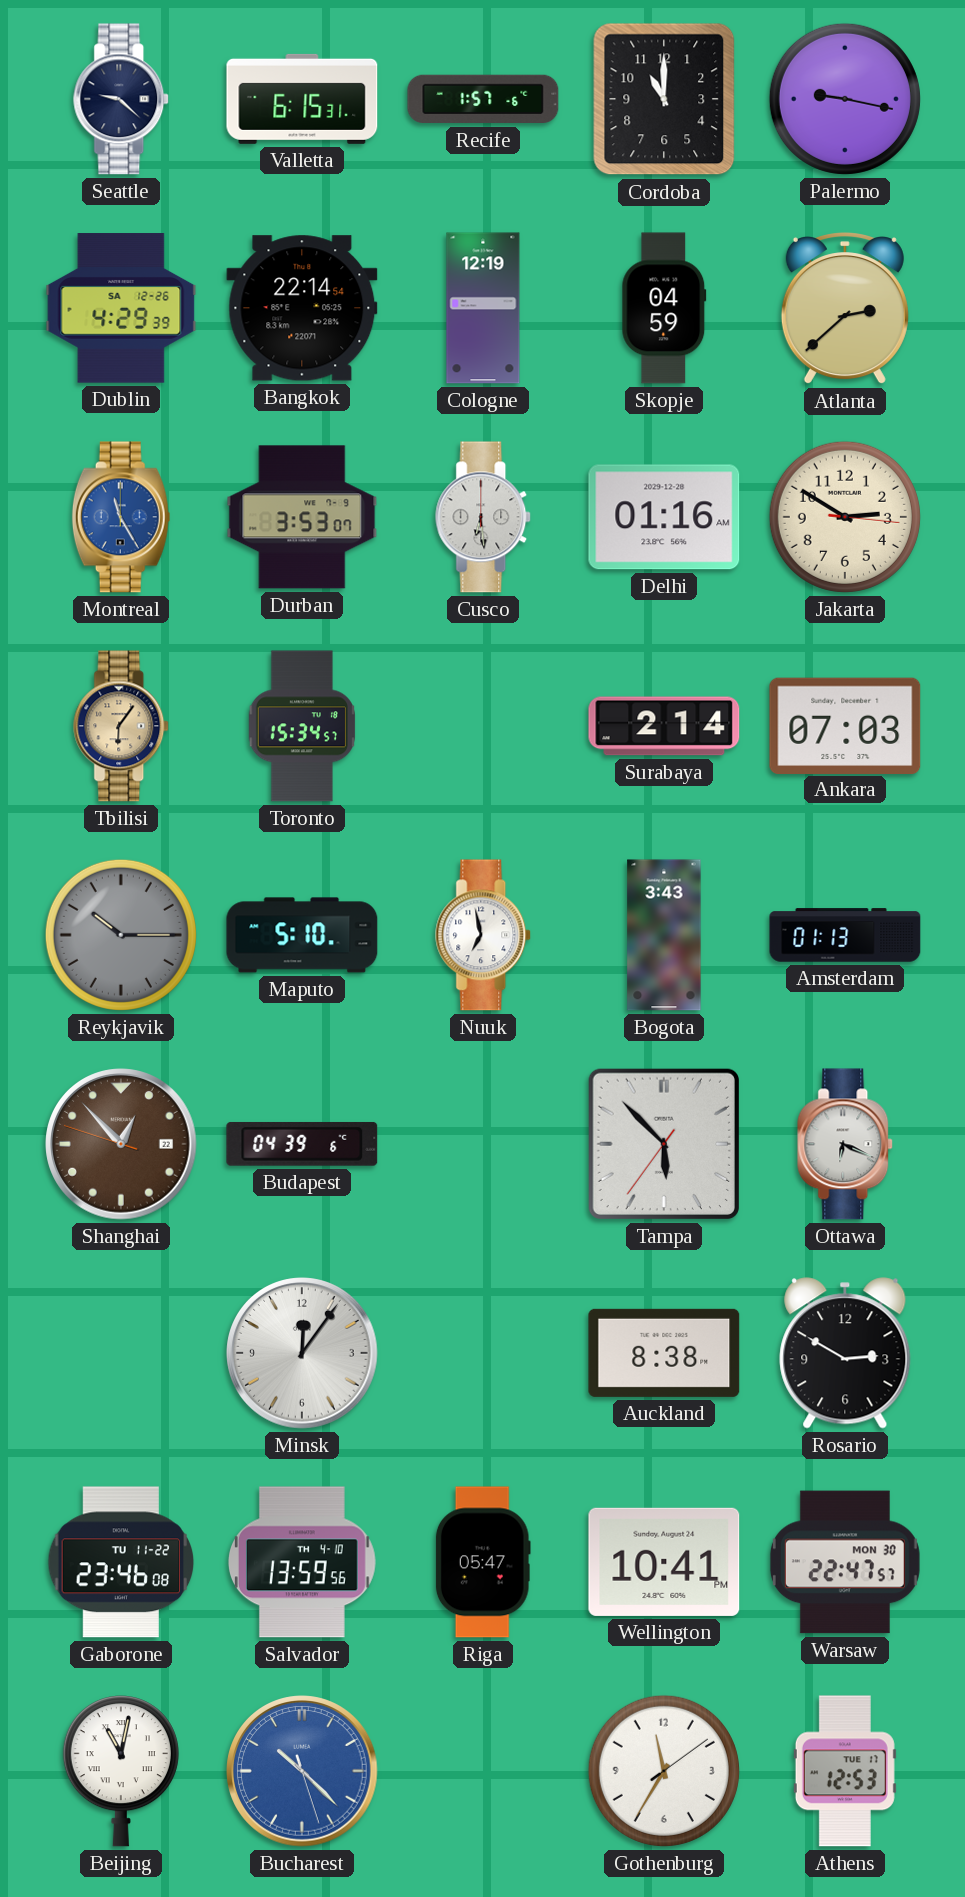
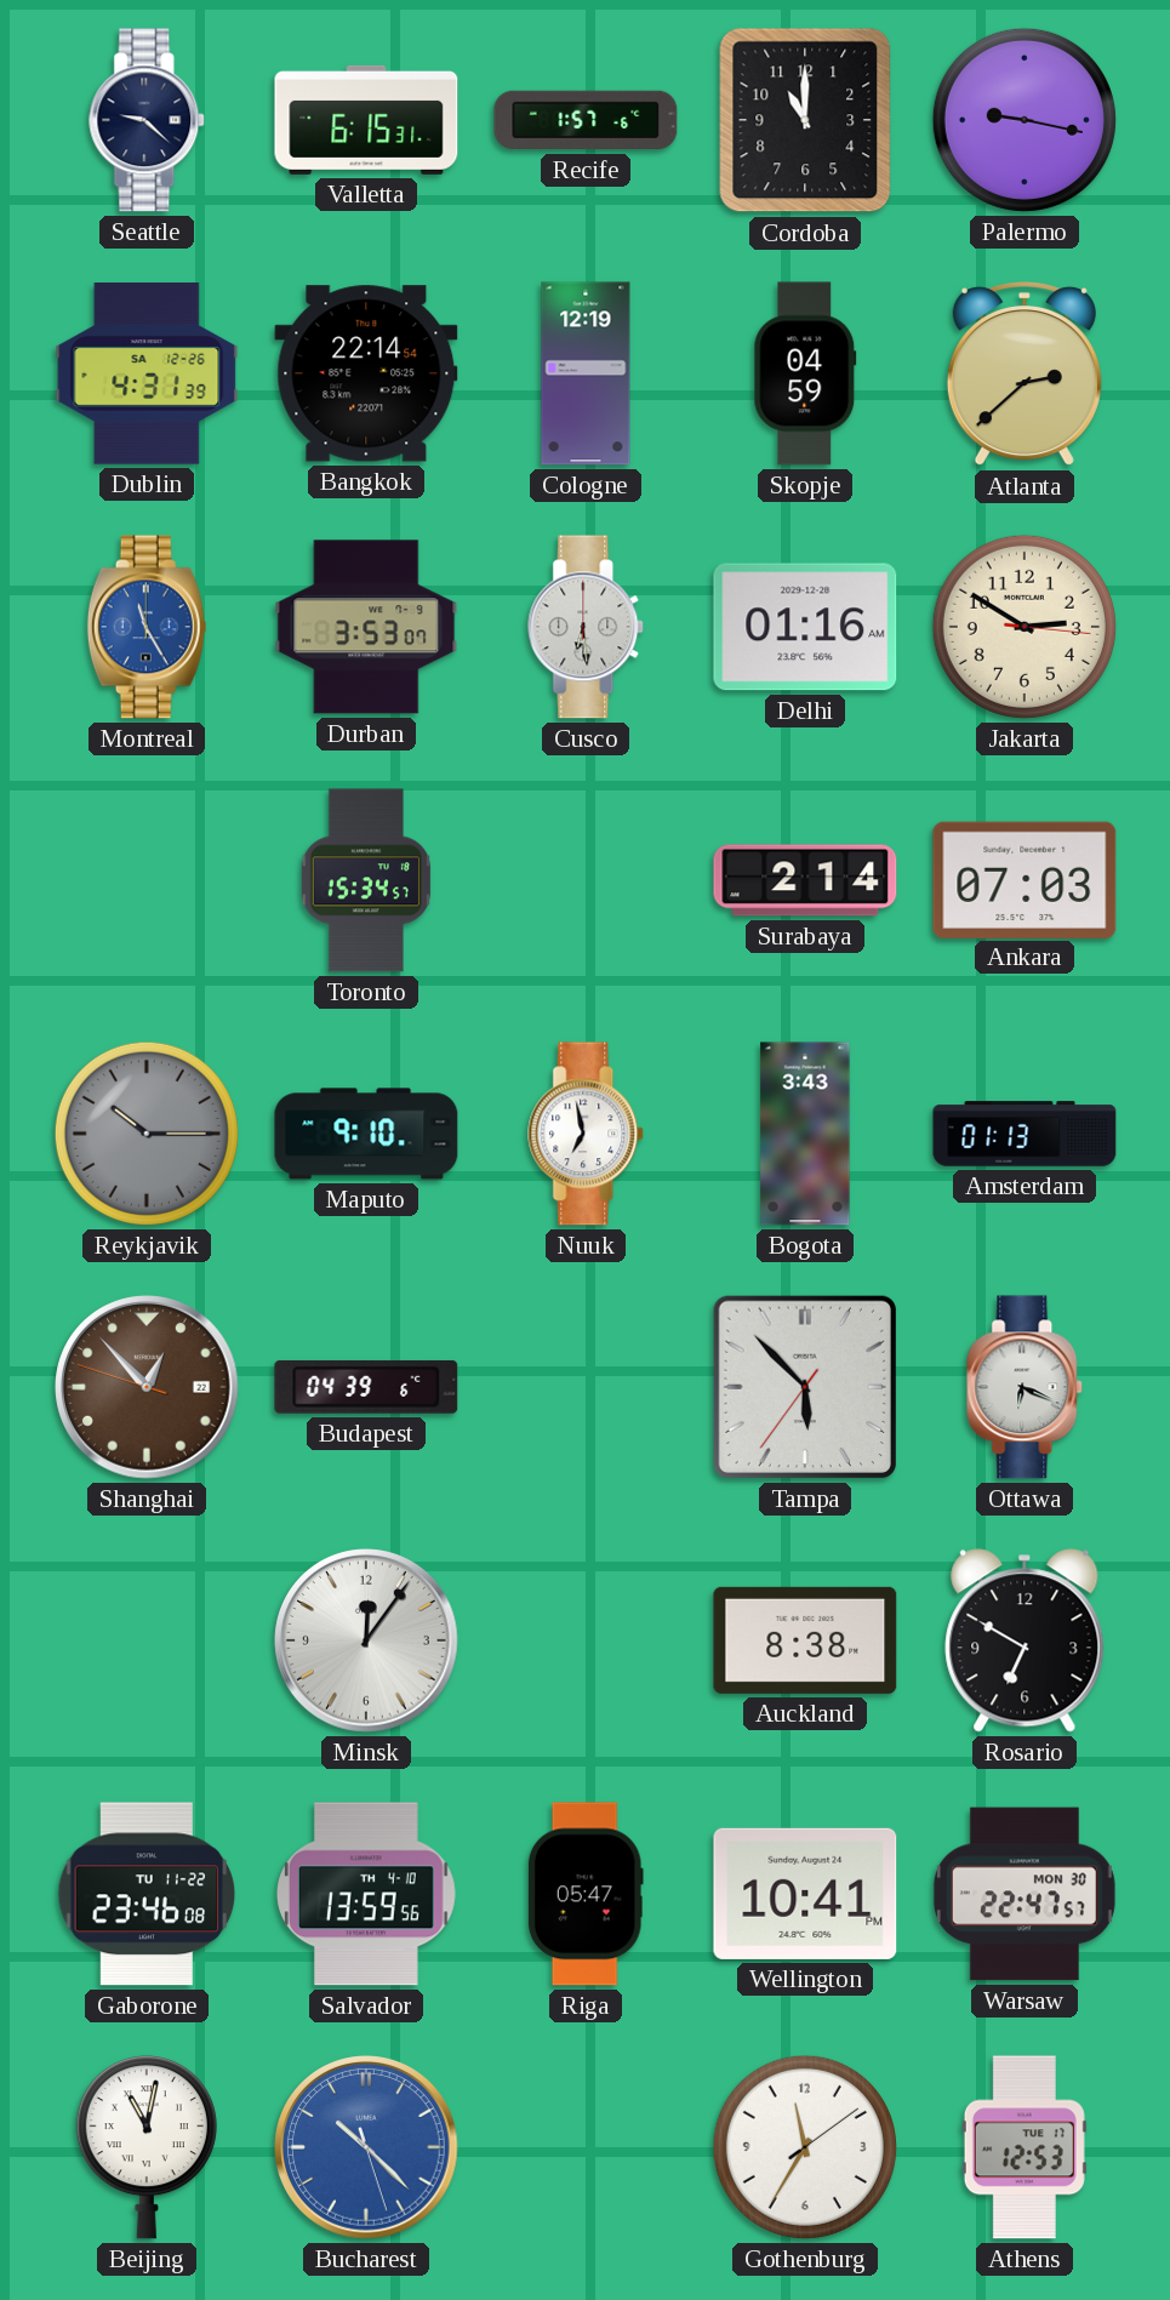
Dublin: 4:29 -> 4:31
Tbilisi: 6:06 -> none
Maputo: 5:10 -> 9:10
Rosario: 2:50 -> 6:50
